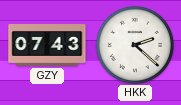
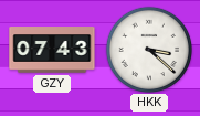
HKK: 2:22 -> 3:22
